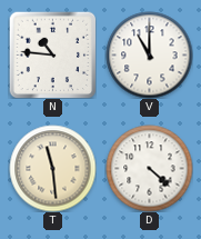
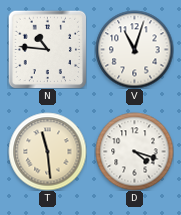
V: 11:00 -> 11:03
D: 4:22 -> 4:18
